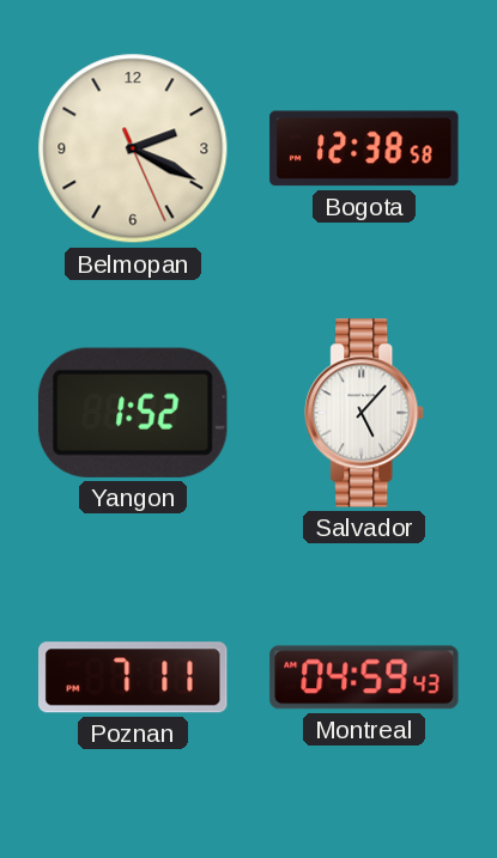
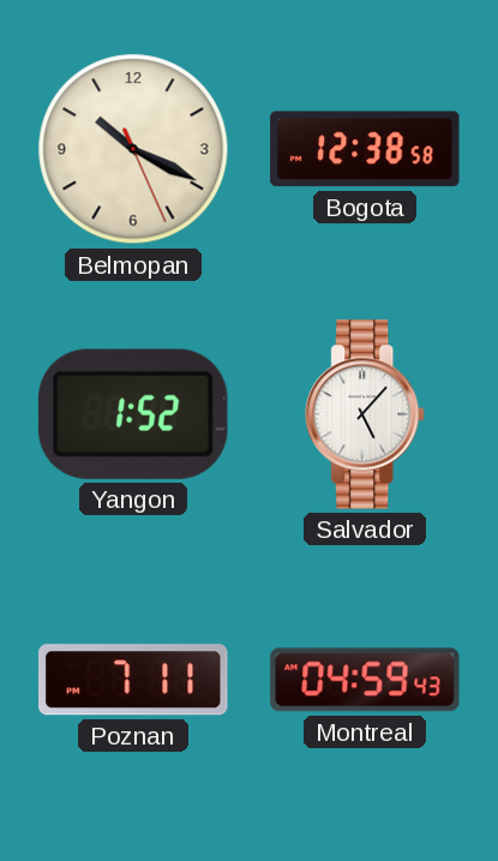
Belmopan: 2:19 -> 10:19
